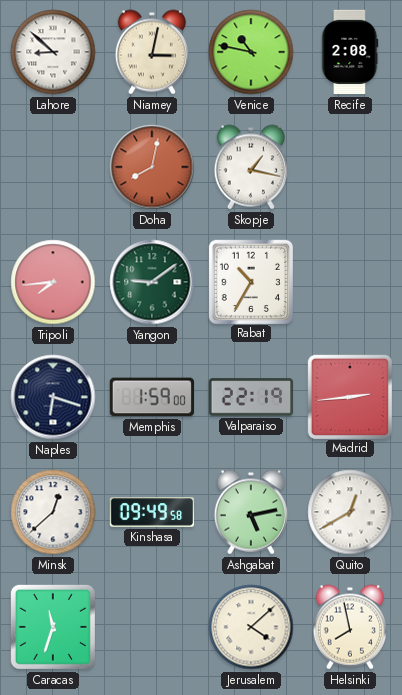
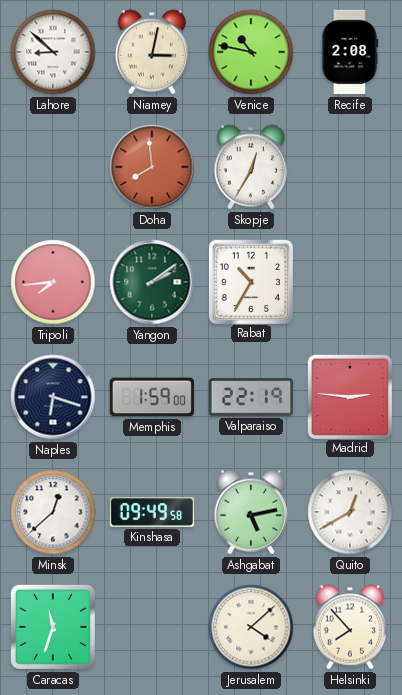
Doha: 8:02 -> 7:59
Skopje: 1:17 -> 12:35
Yangon: 9:09 -> 2:09
Madrid: 2:44 -> 2:46
Helsinki: 7:58 -> 7:53
